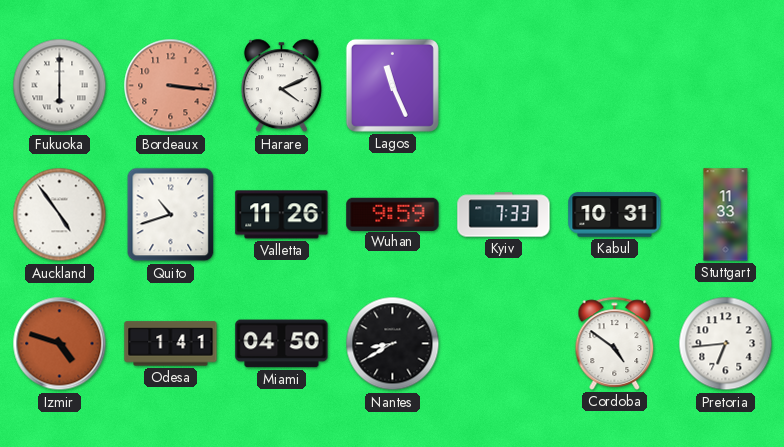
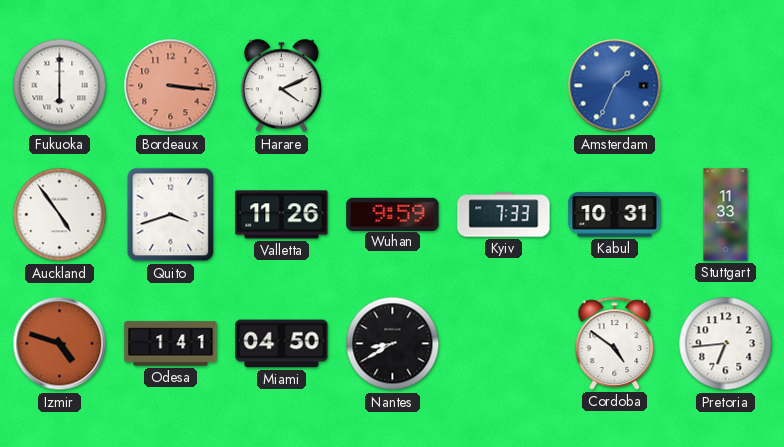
Lagos: 11:26 -> none
Amsterdam: none -> 1:34
Quito: 10:42 -> 3:42
